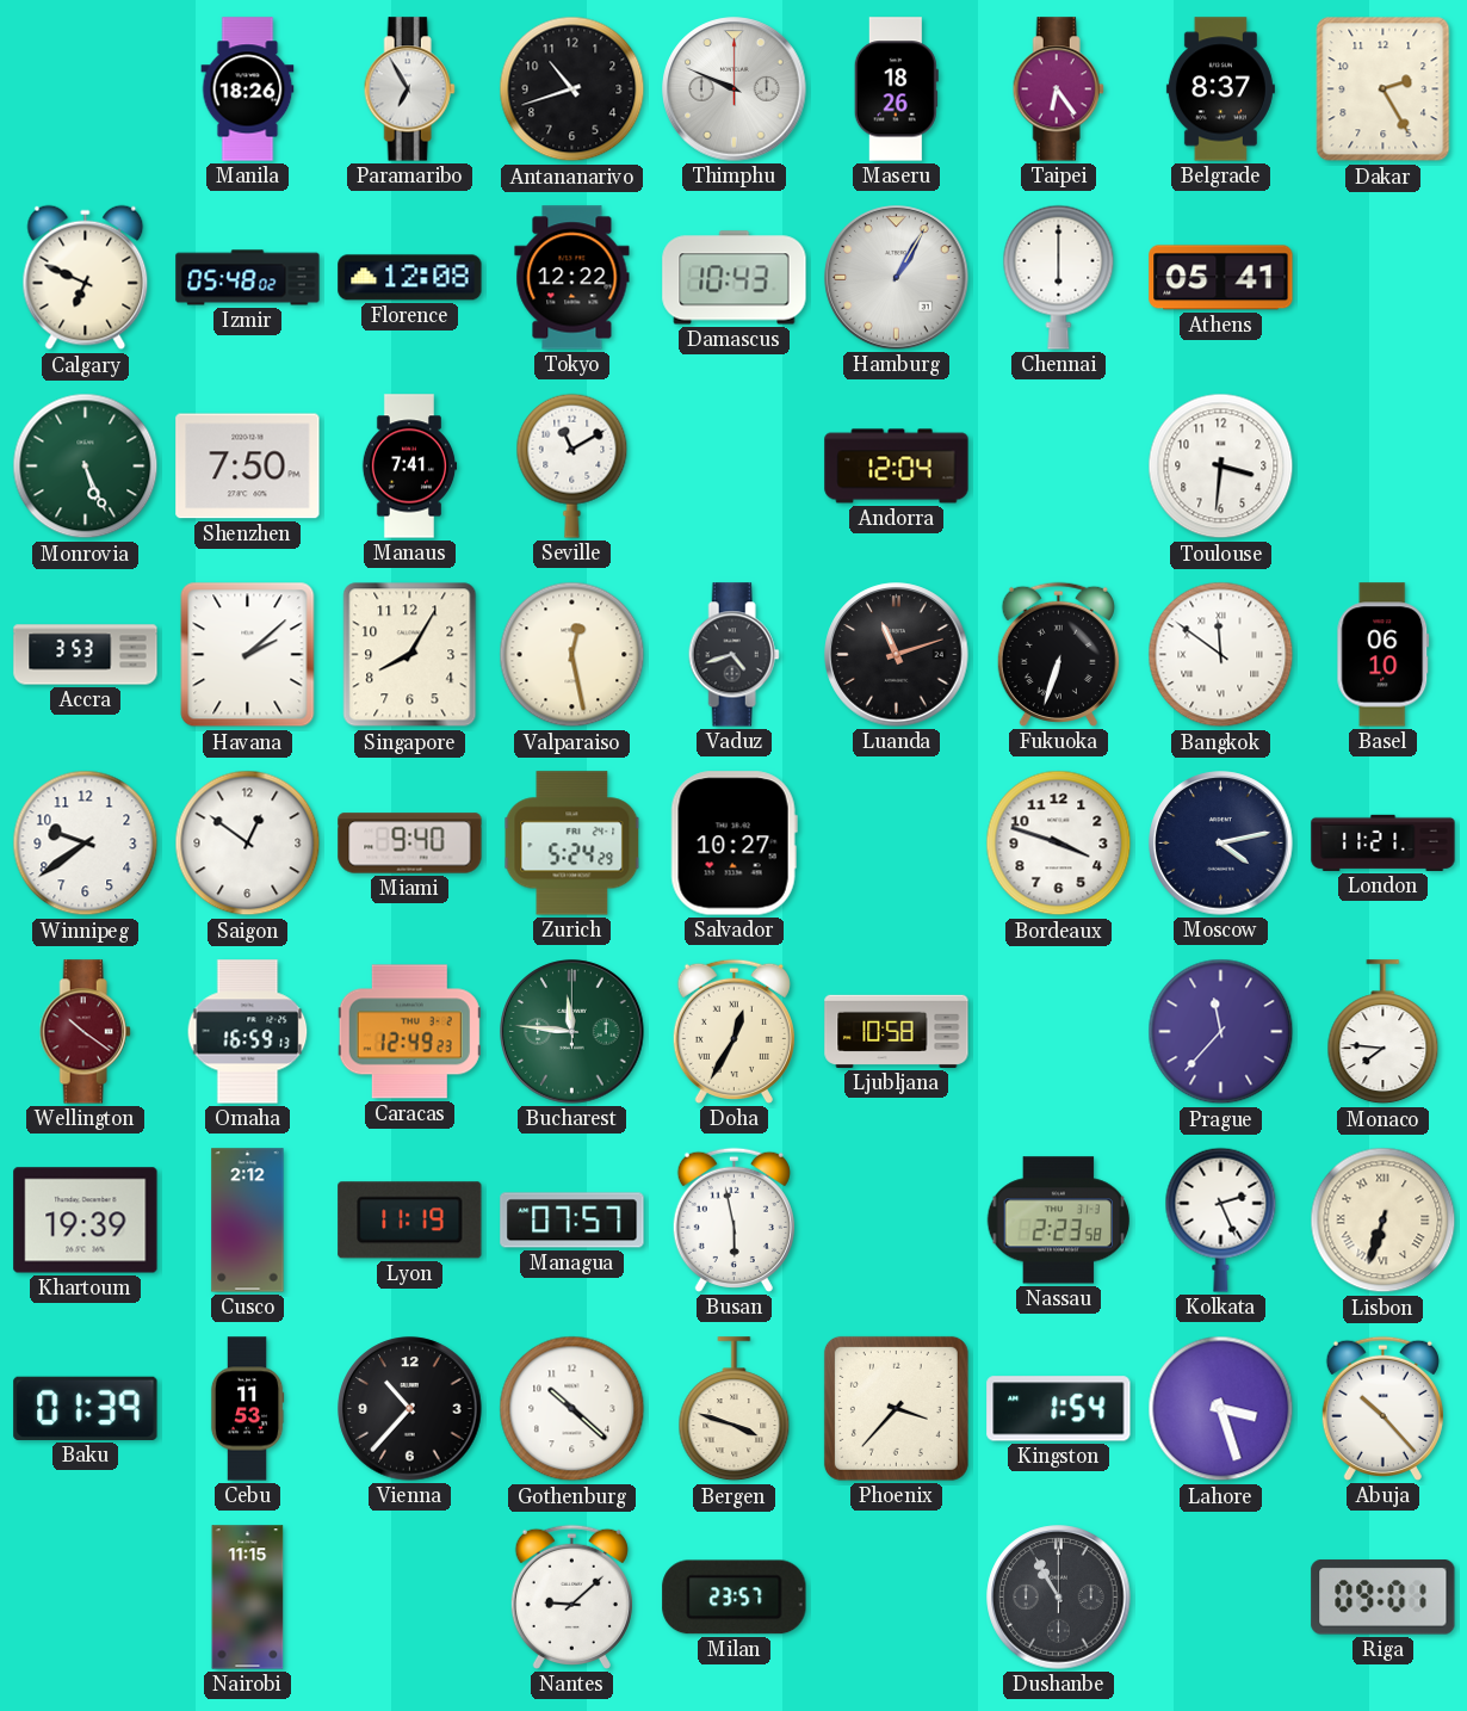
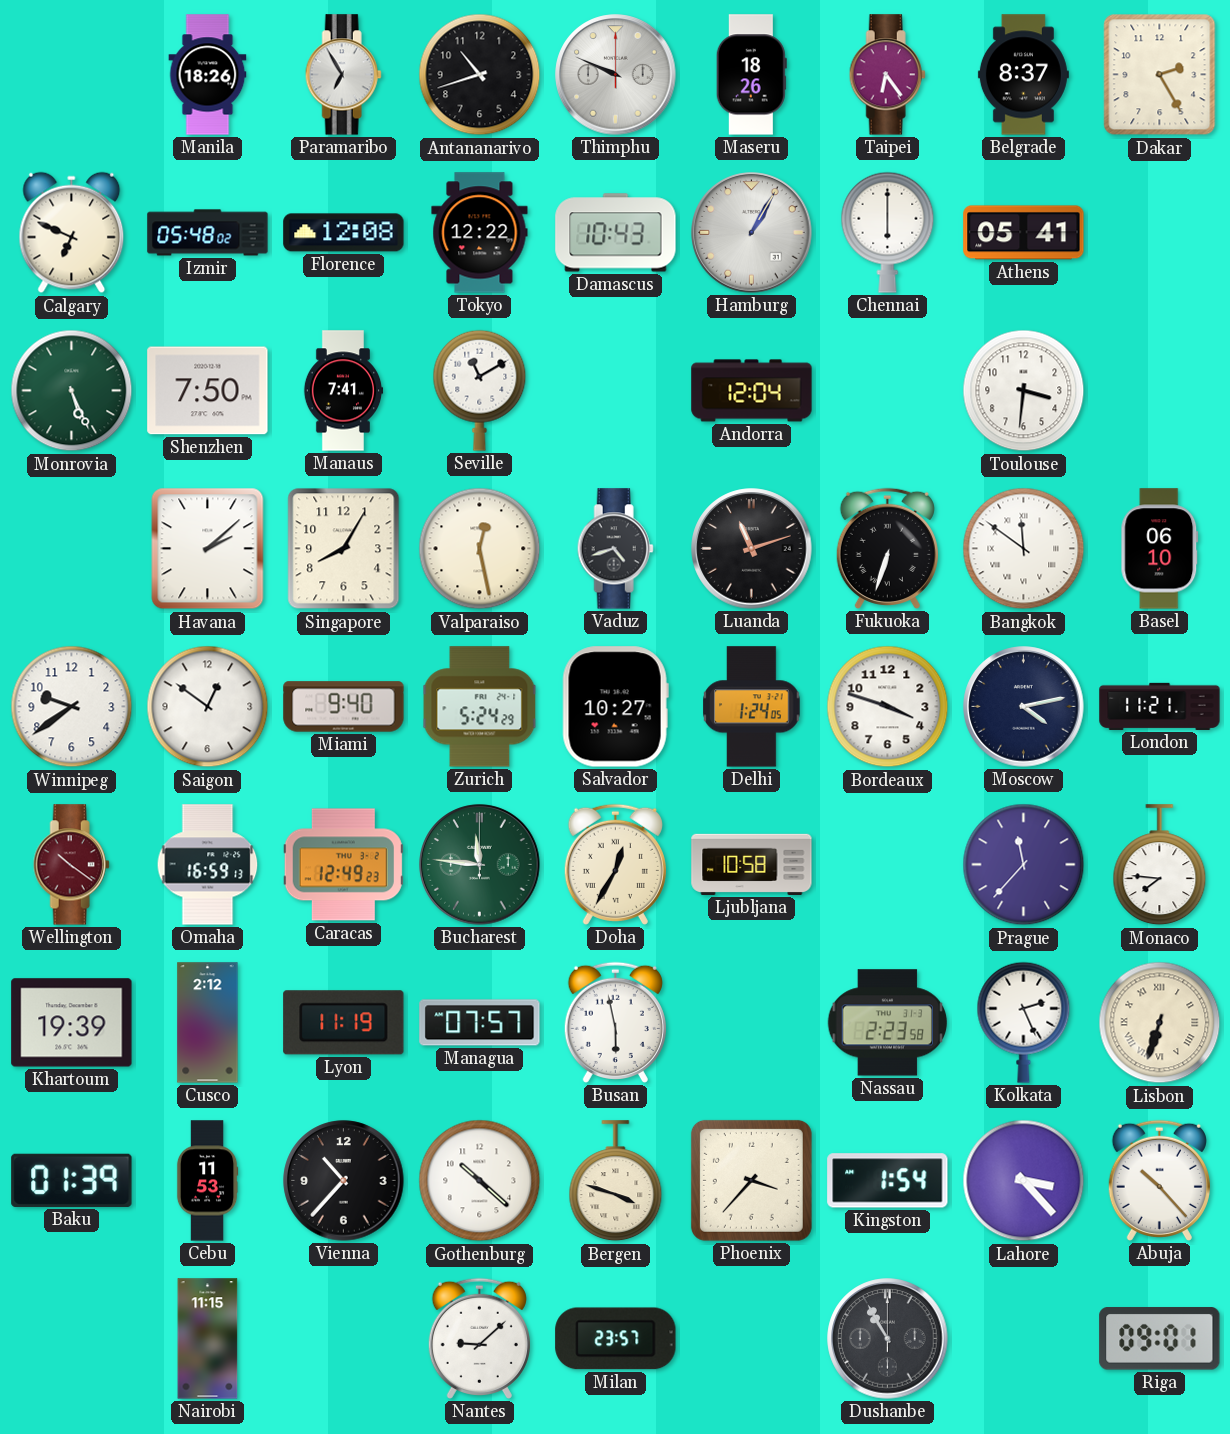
Accra: 3:53 -> none
Delhi: none -> 1:24
Lahore: 3:27 -> 3:23
